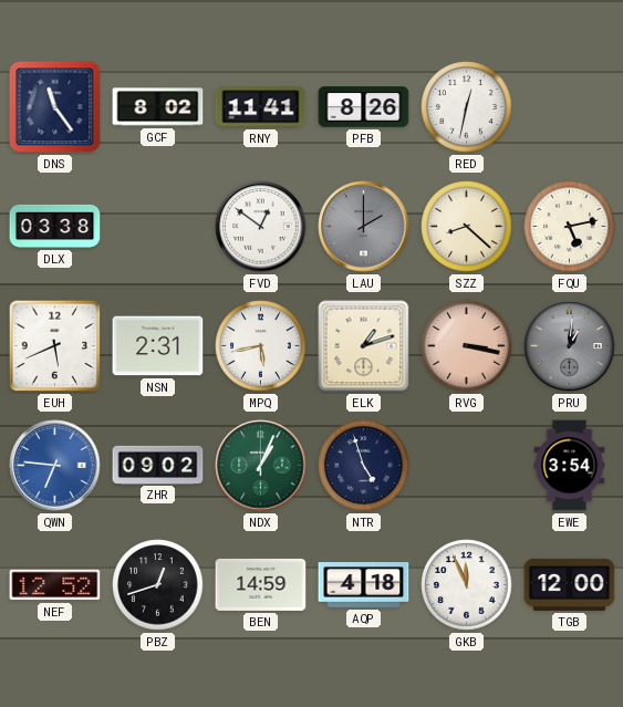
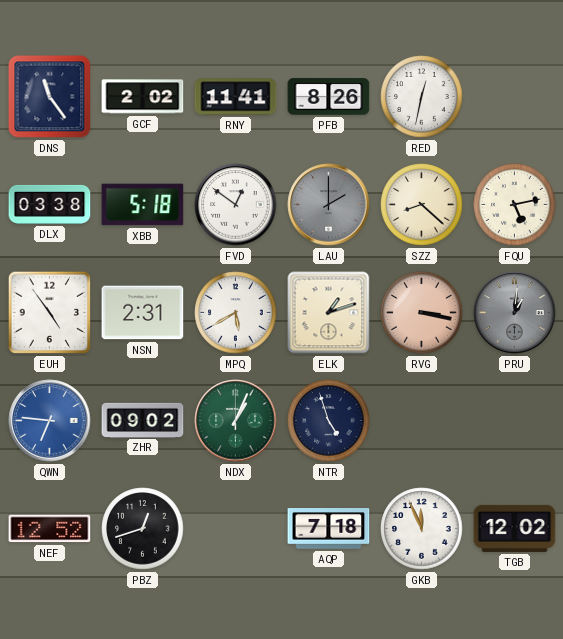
GCF: 8:02 -> 2:02
XBB: none -> 5:18
EUH: 5:41 -> 4:54
MPQ: 5:43 -> 5:40
EWE: 3:54 -> none
BEN: 14:59 -> none
AQP: 4:18 -> 7:18
TGB: 12:00 -> 12:02
